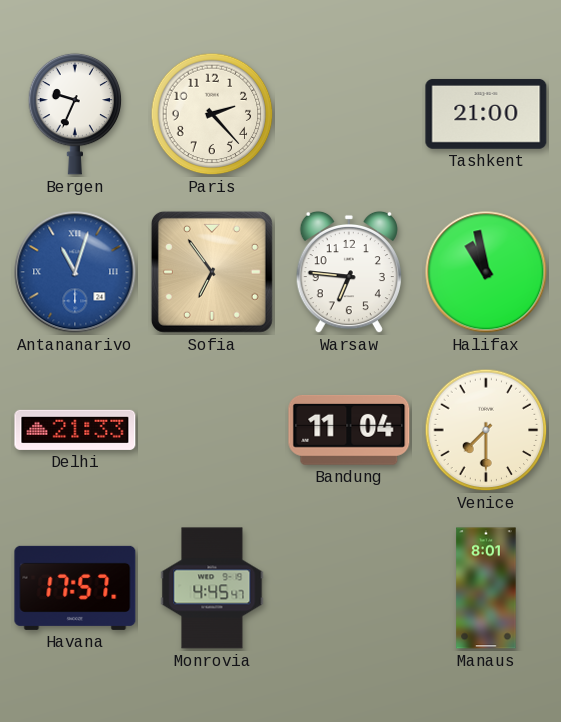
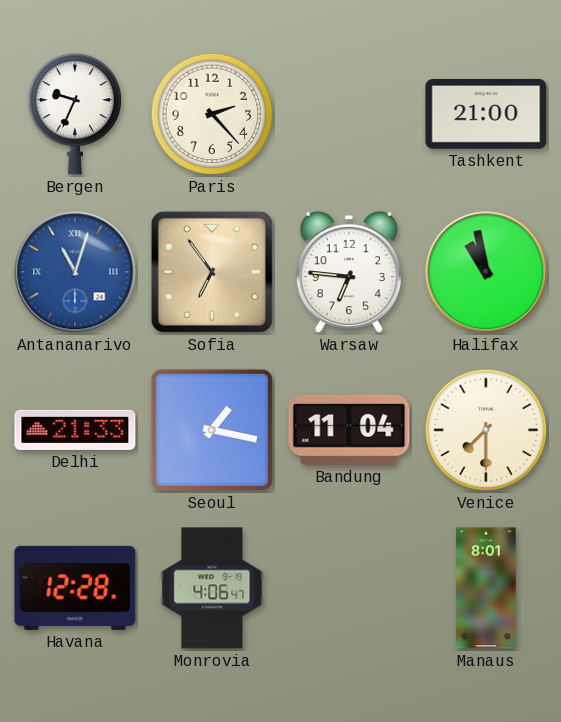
Seoul: none -> 1:17
Havana: 17:57 -> 12:28
Monrovia: 4:45 -> 4:06
